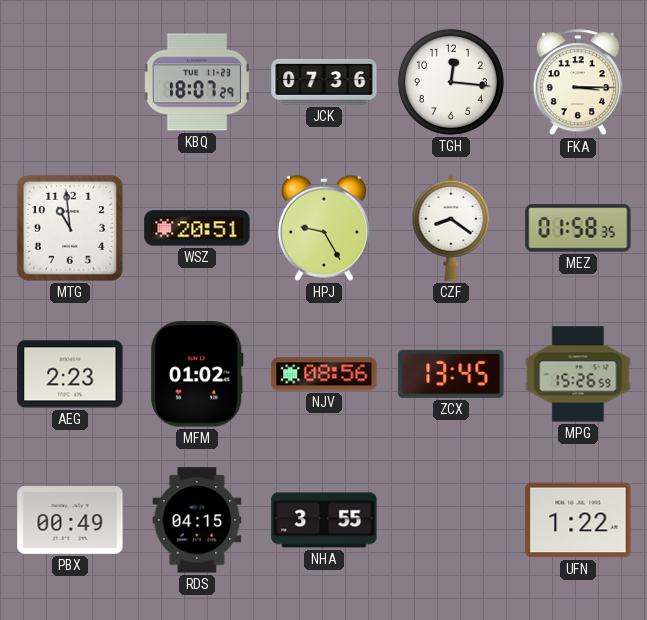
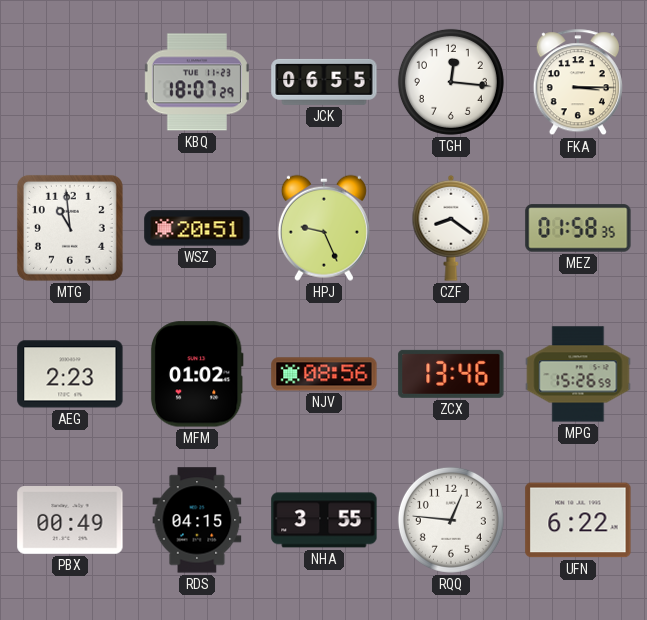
JCK: 07:36 -> 06:55
HPJ: 9:25 -> 9:26
ZCX: 13:45 -> 13:46
RQQ: none -> 12:46
UFN: 1:22 -> 6:22
